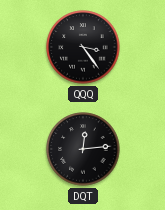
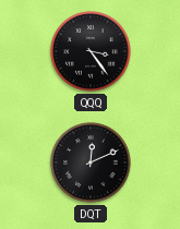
DQT: 12:14 -> 12:11
